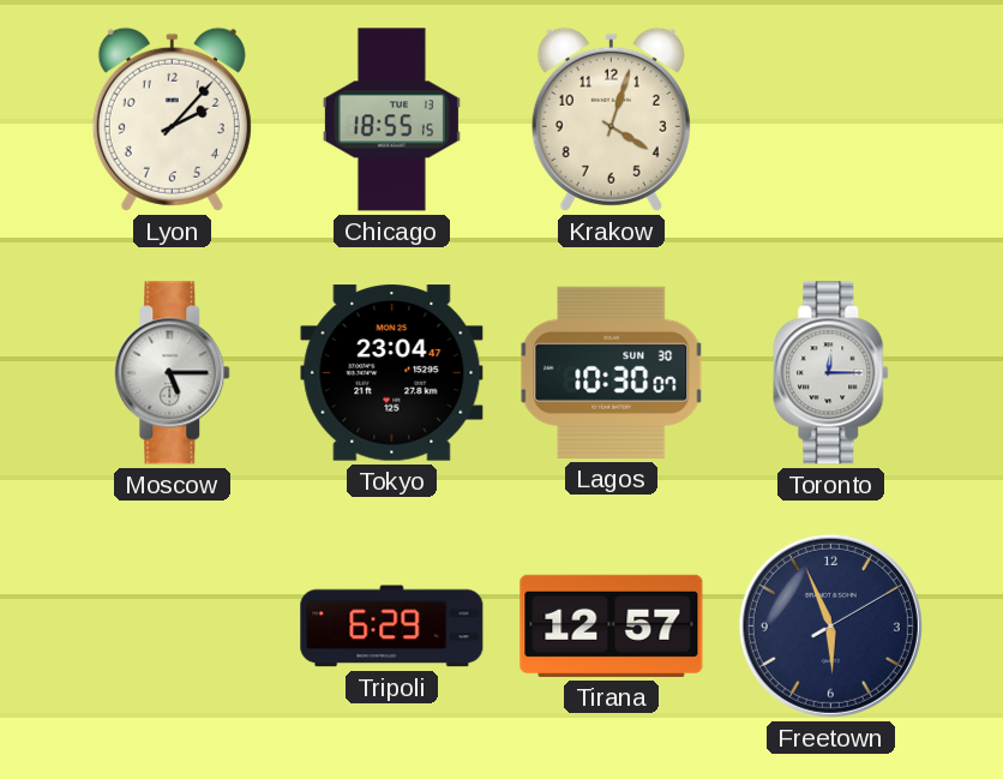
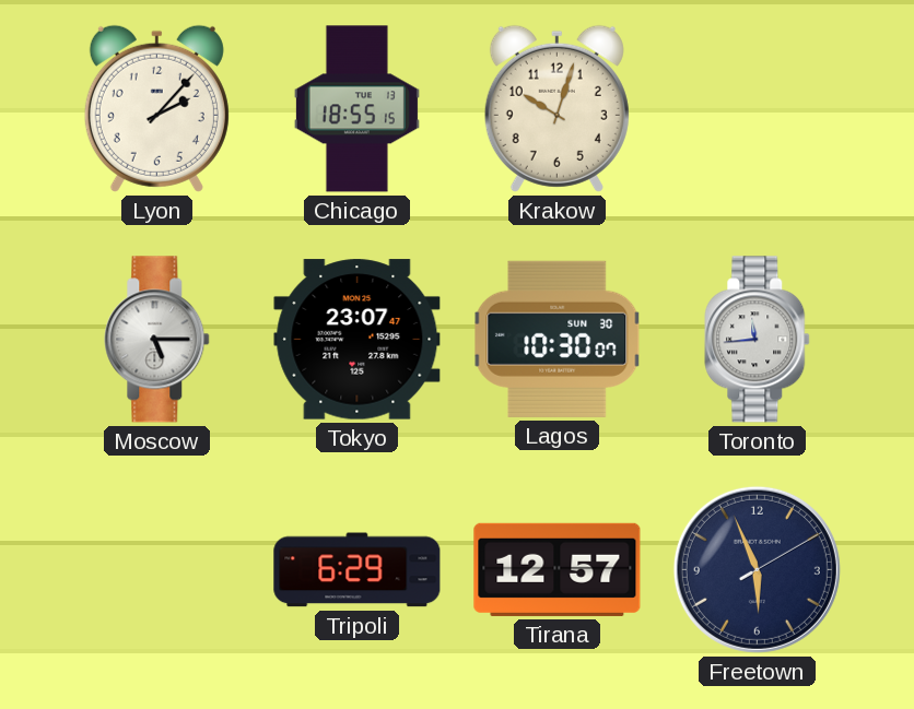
Krakow: 4:03 -> 10:03
Tokyo: 23:04 -> 23:07
Toronto: 12:15 -> 11:44
